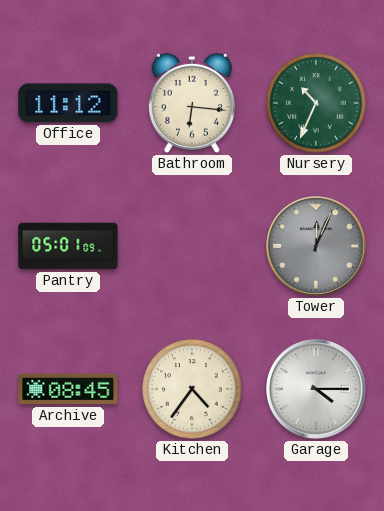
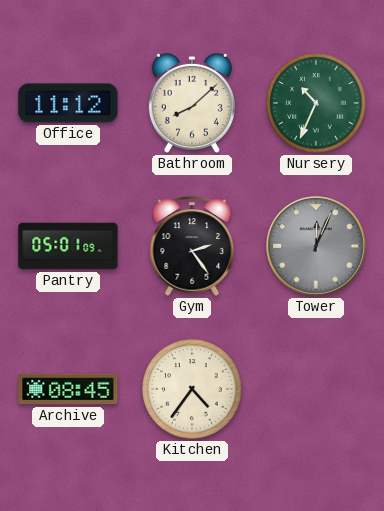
Bathroom: 6:16 -> 8:08
Gym: none -> 2:24
Garage: 4:15 -> none
